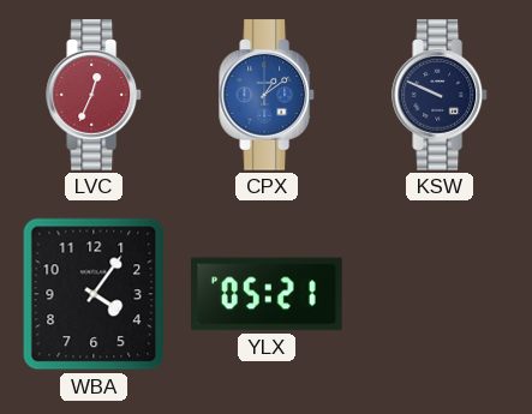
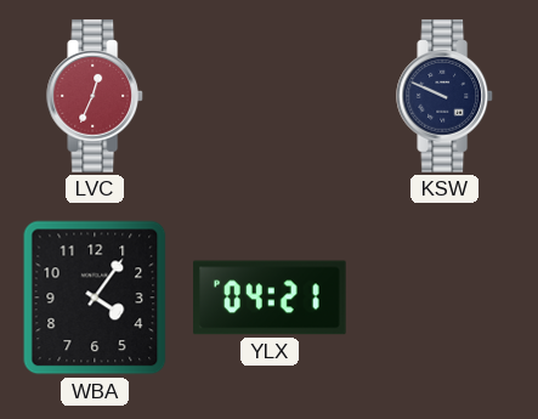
CPX: 1:09 -> none
YLX: 05:21 -> 04:21
